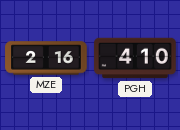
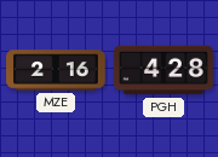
PGH: 4:10 -> 4:28
